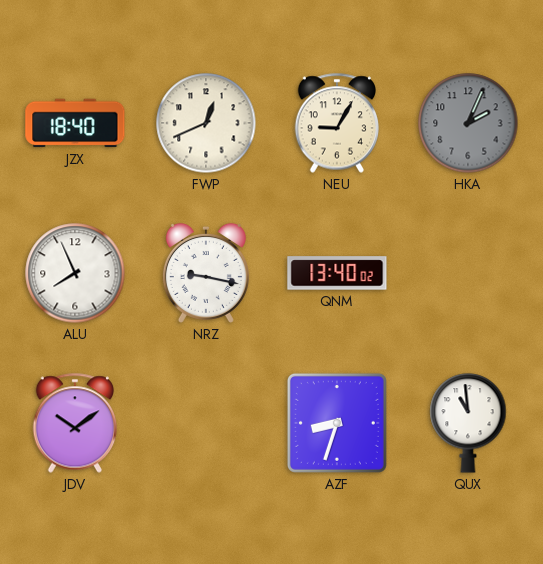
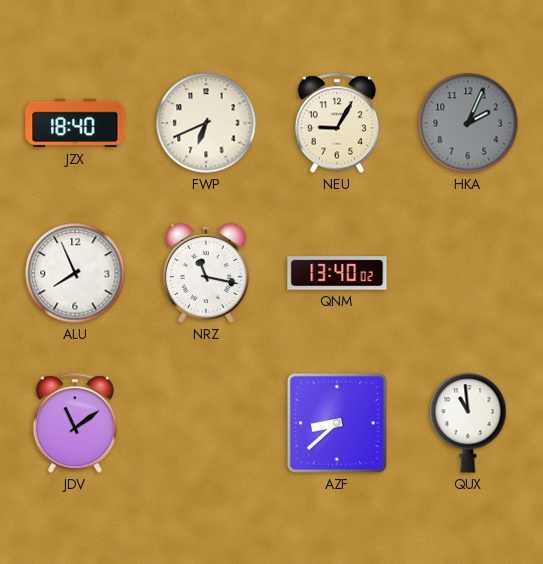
FWP: 12:41 -> 6:41
NRZ: 9:17 -> 11:17
JDV: 10:09 -> 11:09
AZF: 8:33 -> 8:38
